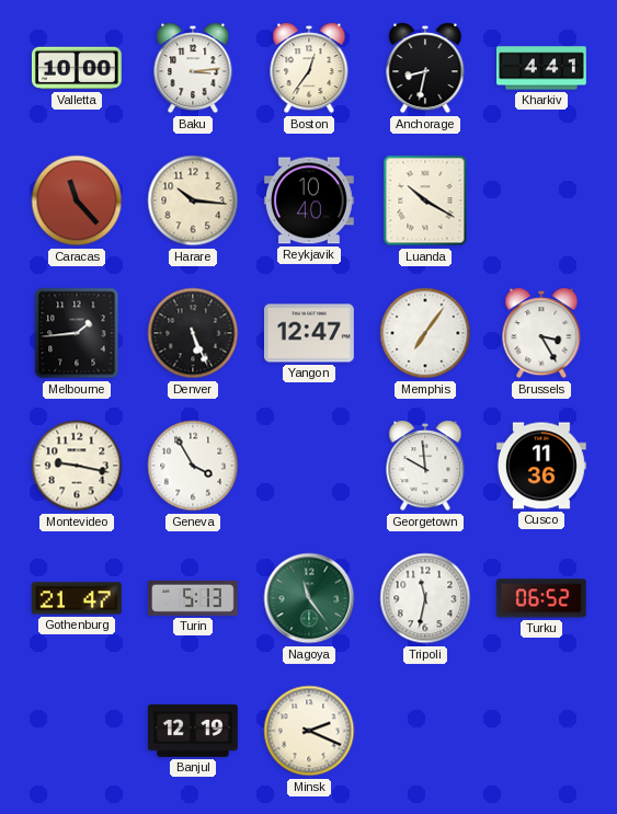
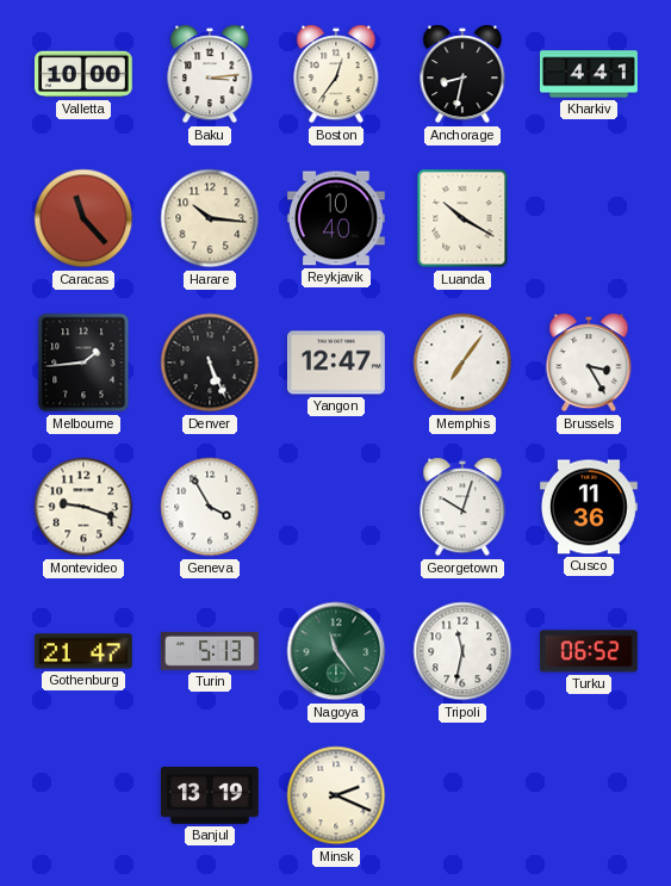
Montevideo: 9:17 -> 9:18
Georgetown: 9:59 -> 10:03
Banjul: 12:19 -> 13:19
